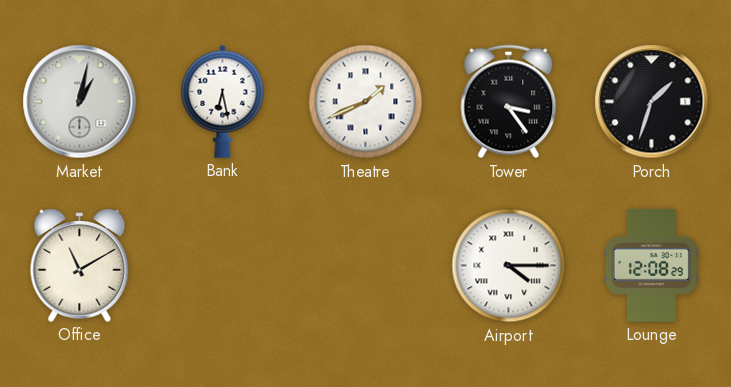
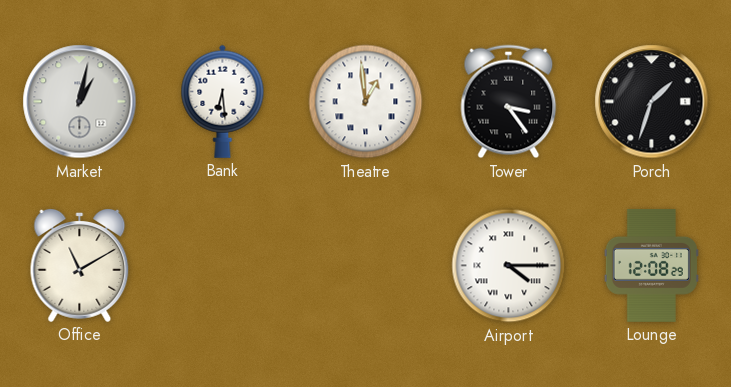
Bank: 6:28 -> 6:29
Theatre: 1:41 -> 12:59
